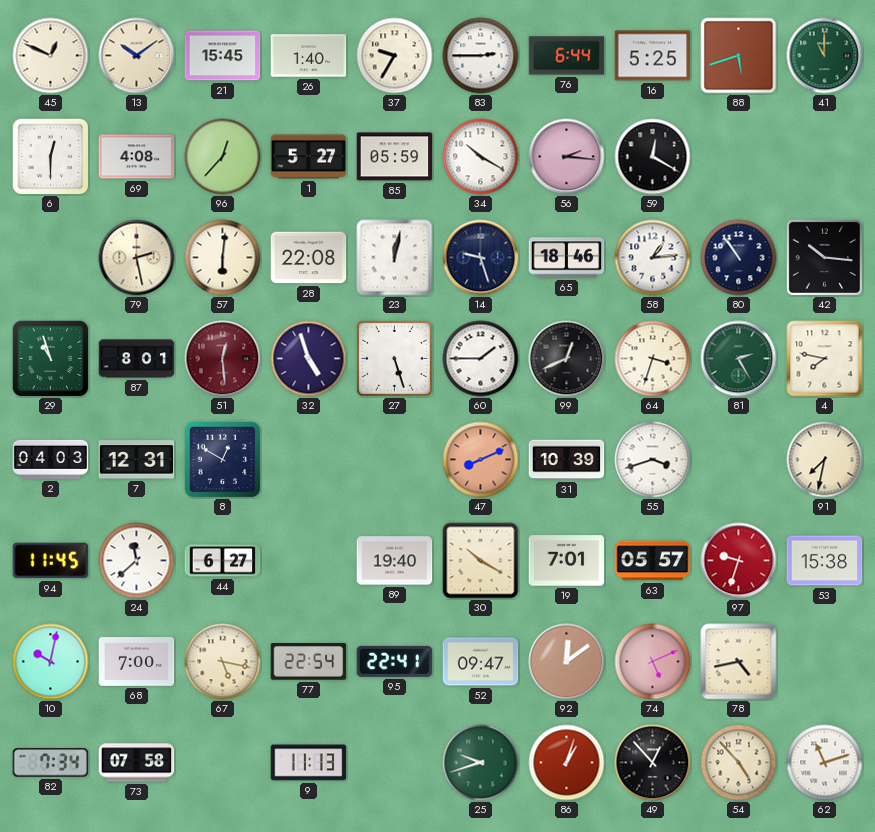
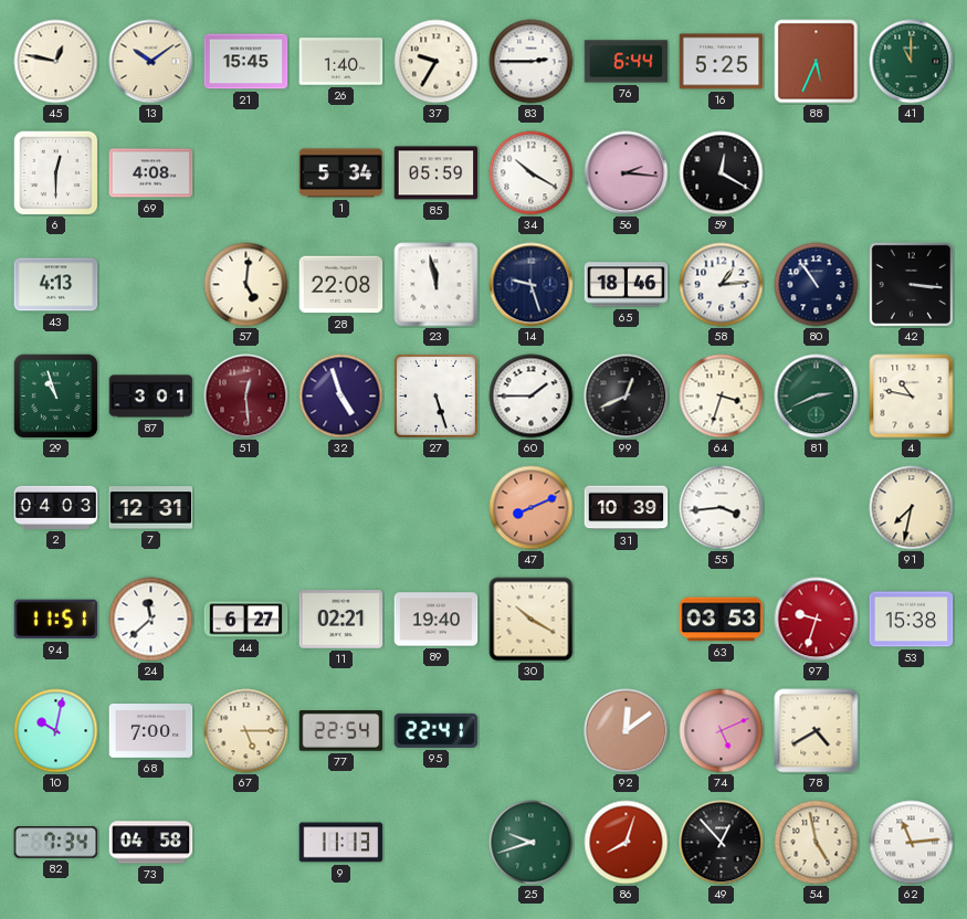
45: 12:49 -> 12:47
88: 5:42 -> 5:34
96: 12:37 -> none
1: 5:27 -> 5:34
43: none -> 4:13
79: 2:28 -> none
57: 6:01 -> 5:01
23: 12:02 -> 11:58
42: 10:16 -> 3:16
87: 8:01 -> 3:01
81: 2:25 -> 2:41
4: 7:47 -> 10:47
8: 12:50 -> none
55: 3:42 -> 3:44
94: 11:45 -> 11:51
11: none -> 02:21
19: 7:01 -> none
63: 05:57 -> 03:53
67: 5:17 -> 5:15
52: 09:47 -> none
78: 4:43 -> 4:40
73: 07:58 -> 04:58
86: 1:03 -> 8:03
54: 4:53 -> 4:58
62: 11:12 -> 11:14
